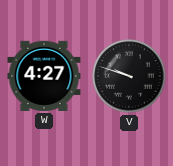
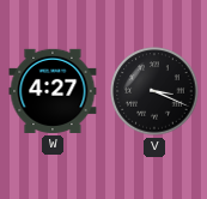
V: 9:48 -> 3:19
